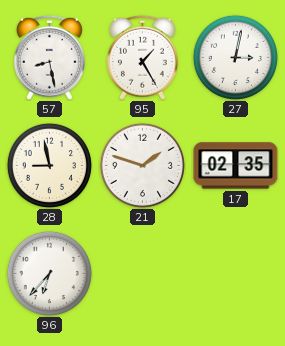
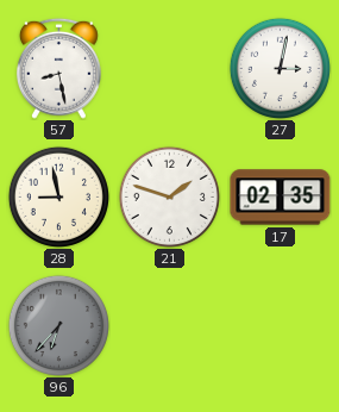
95: 1:25 -> none
96 dial: white -> grey
